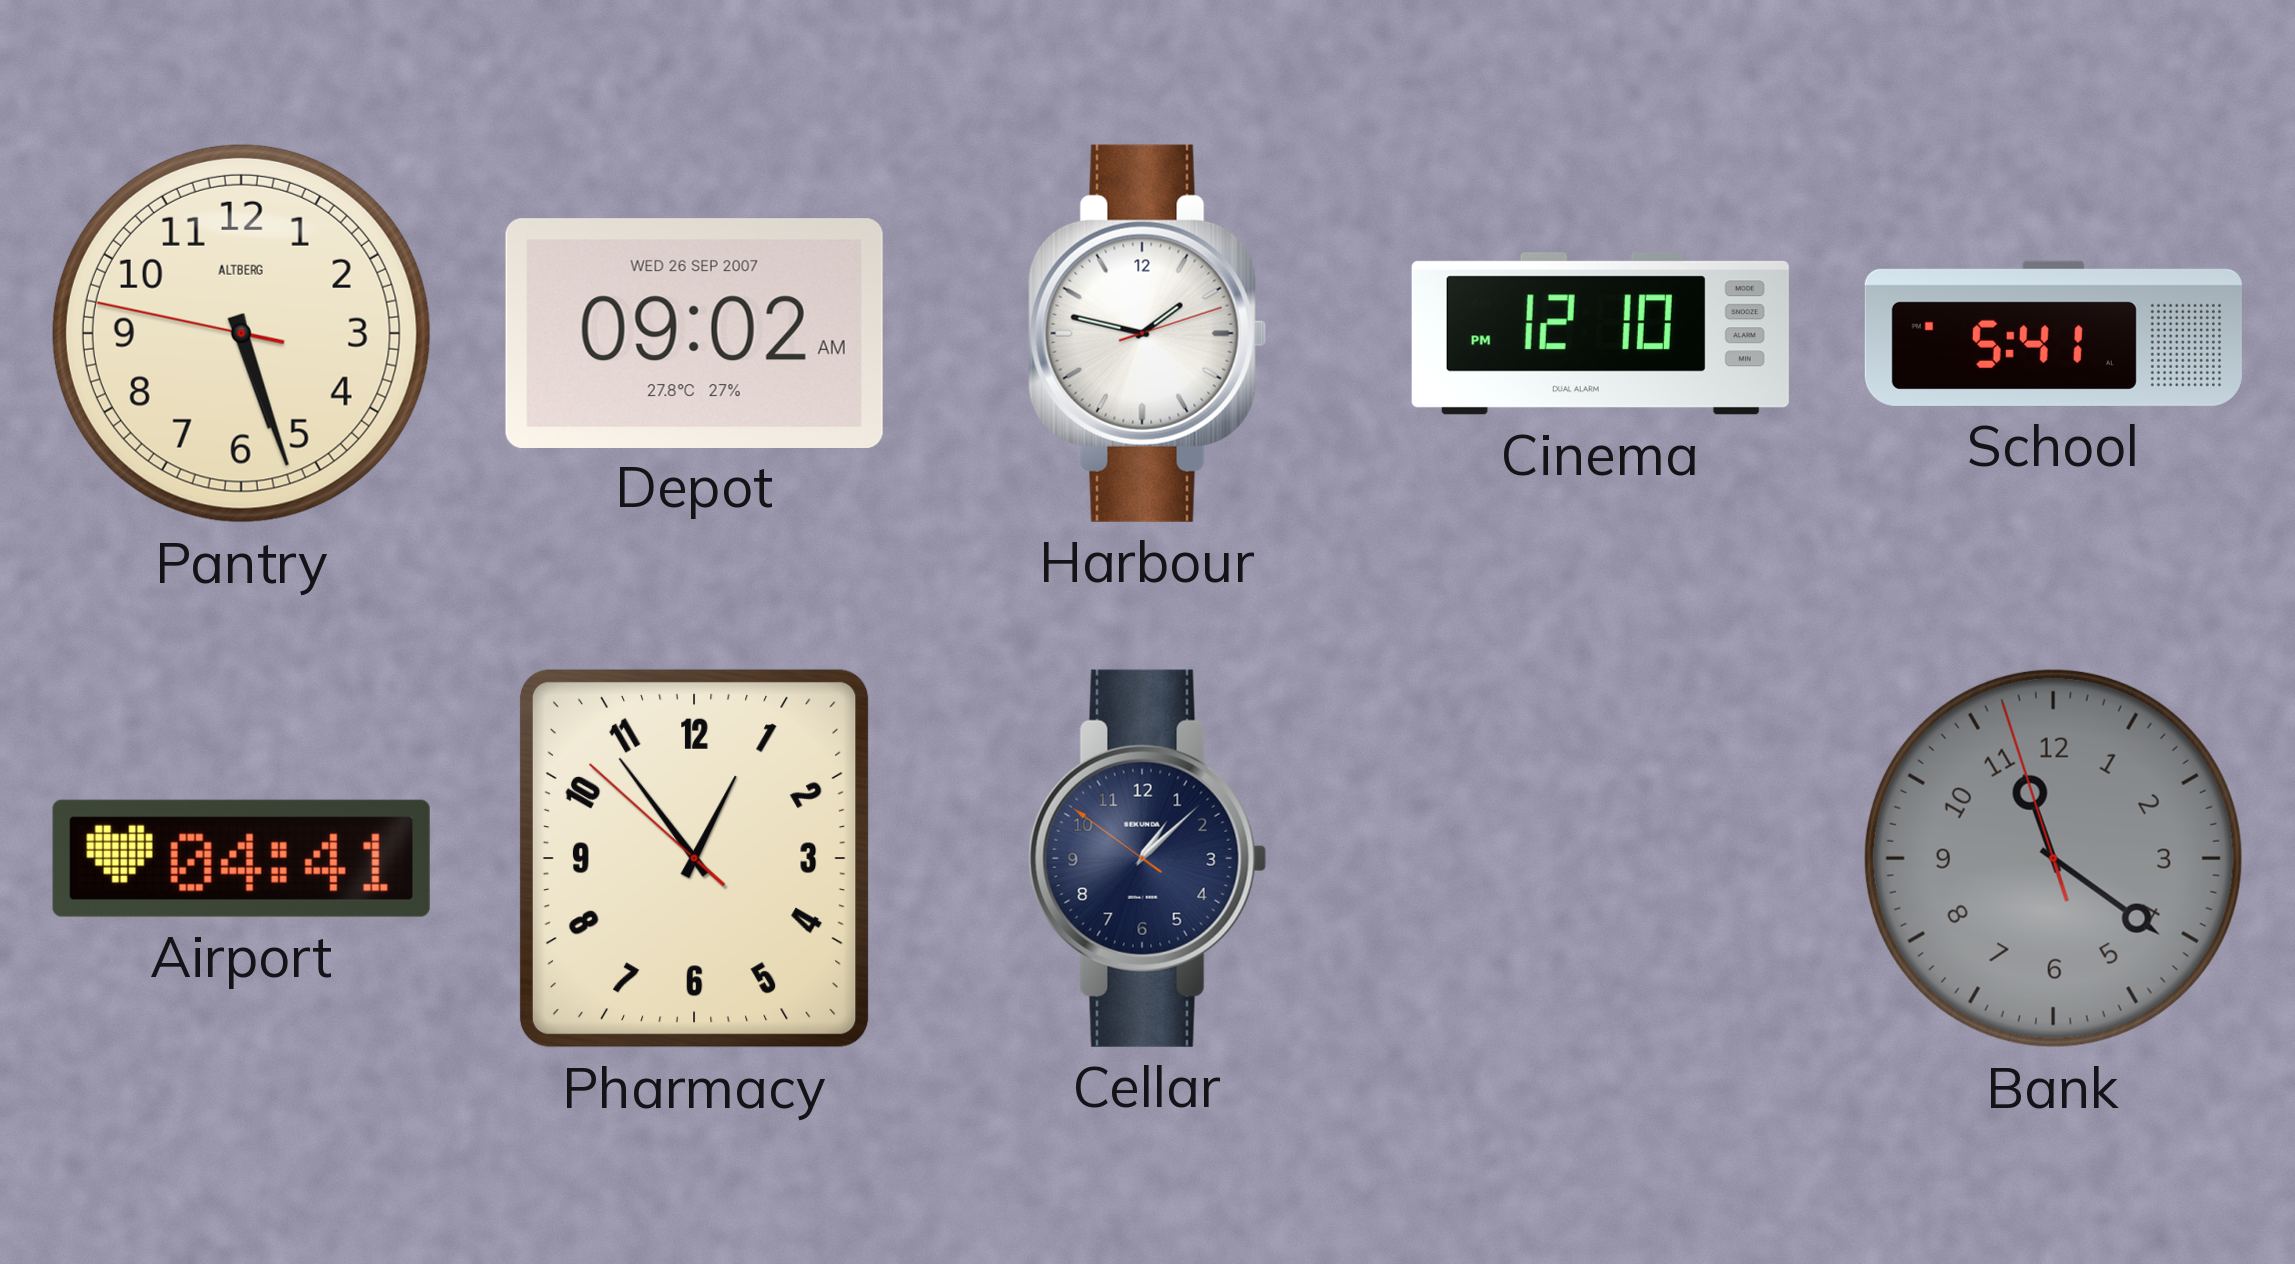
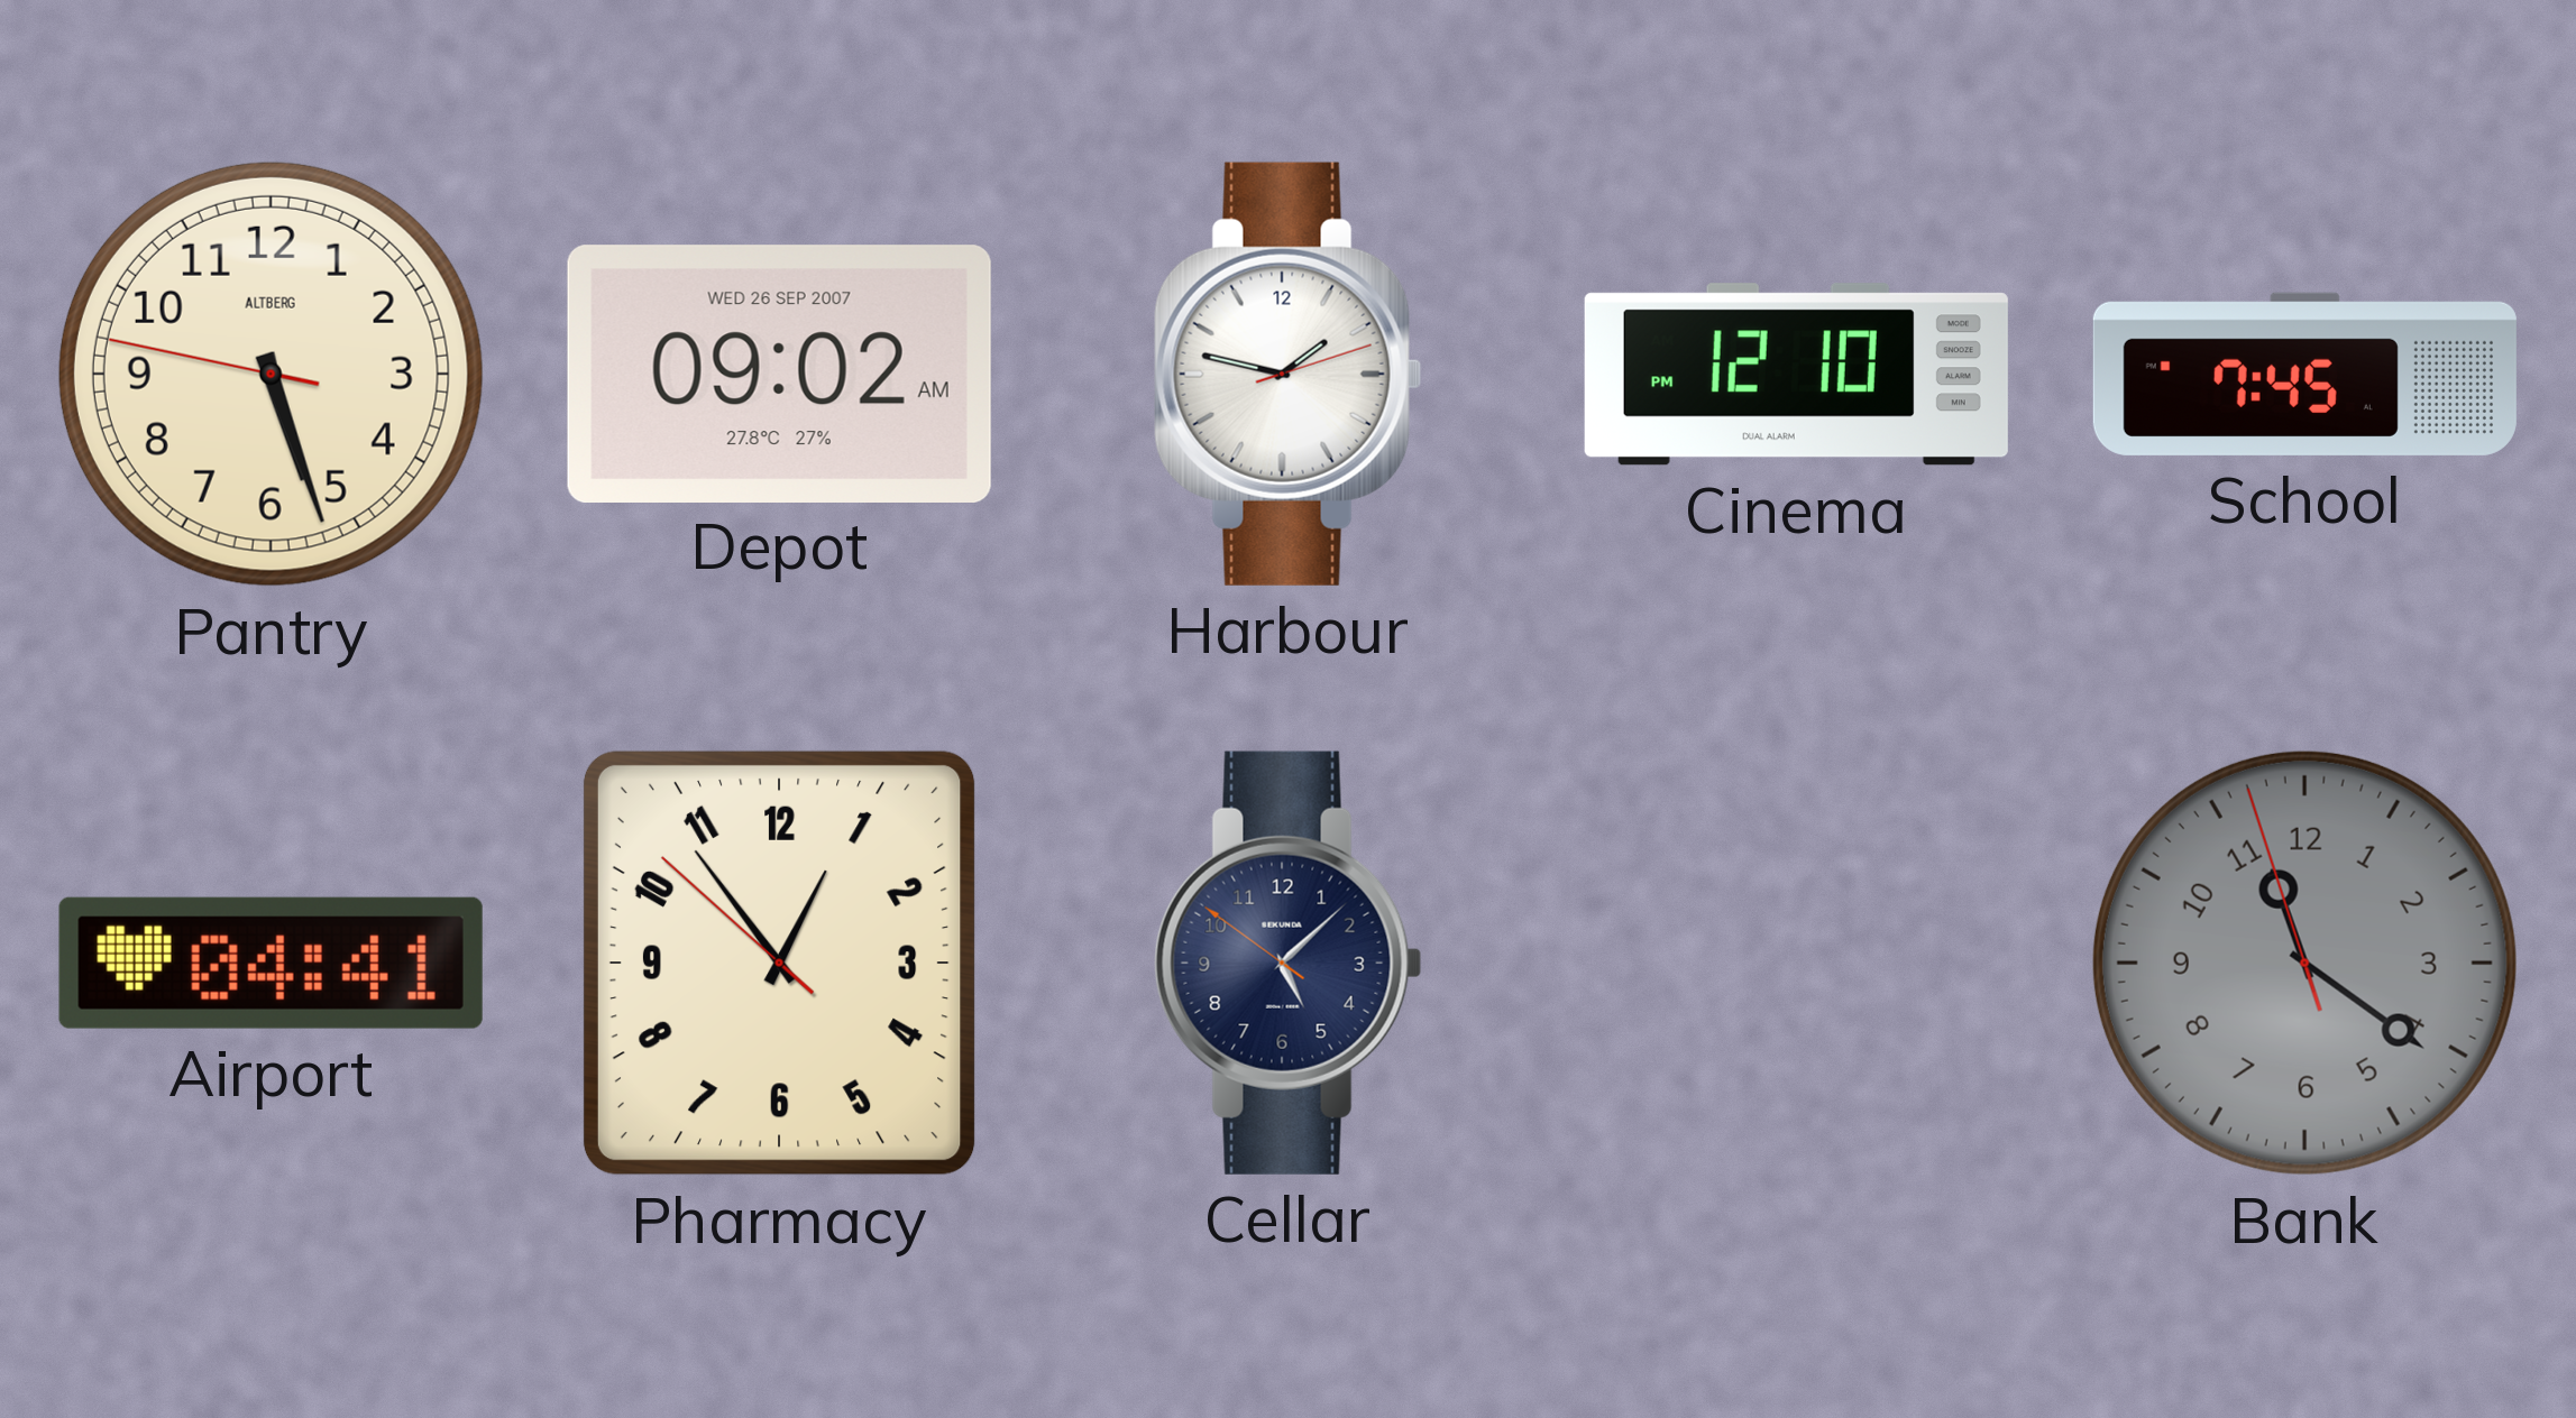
School: 5:41 -> 7:45
Cellar: 1:07 -> 5:07
